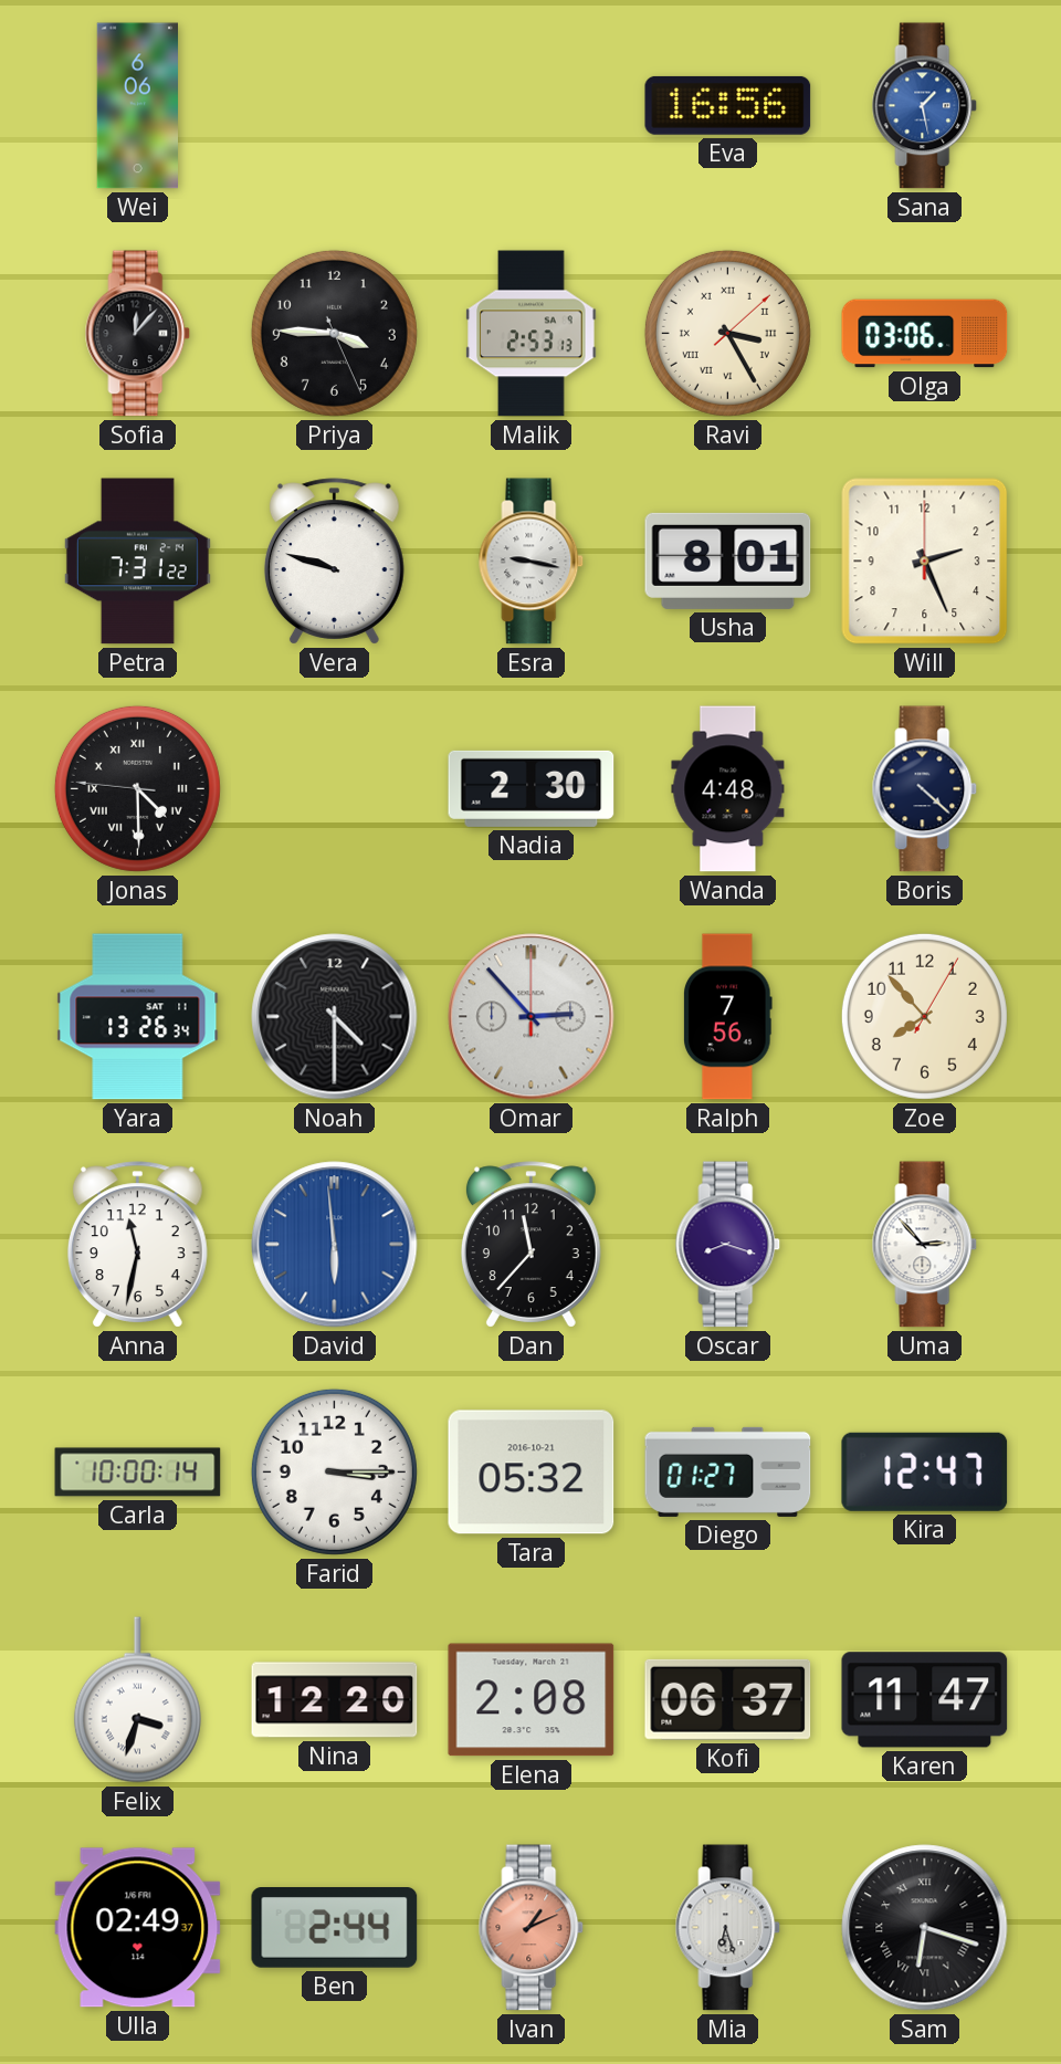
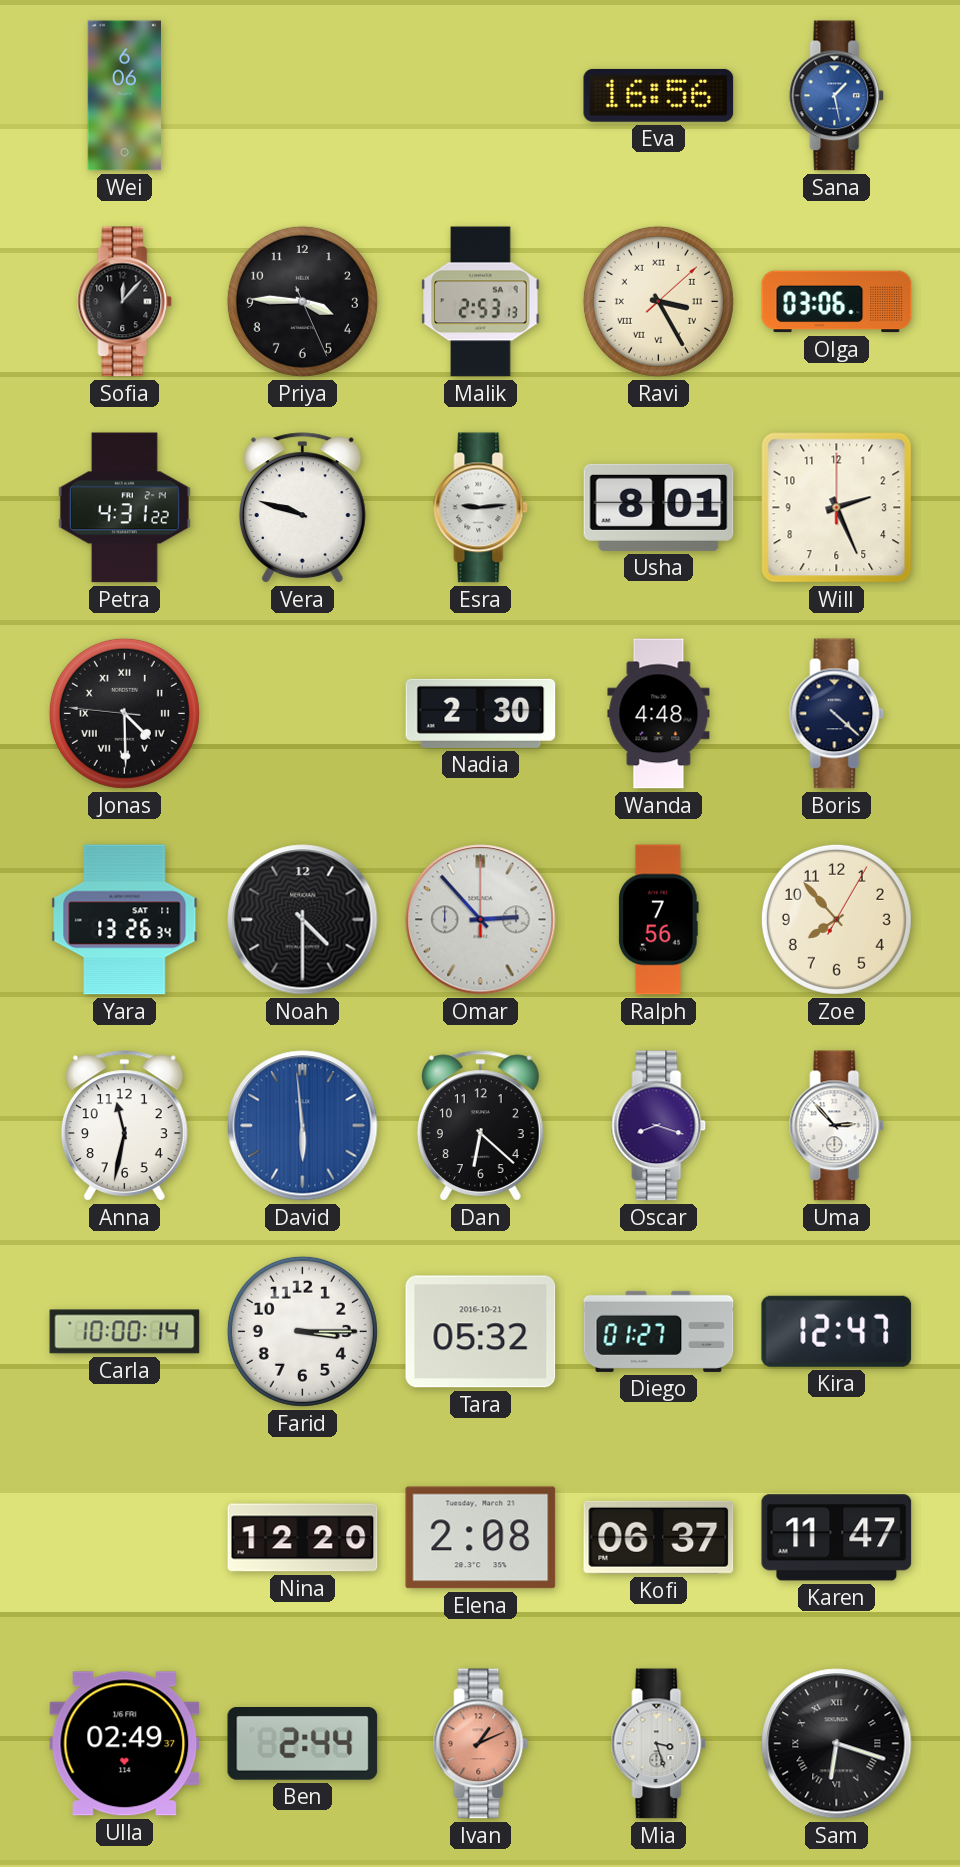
Petra: 7:31 -> 4:31
Esra: 9:17 -> 9:14
Dan: 11:37 -> 6:22
Felix: 3:33 -> none
Mia: 6:27 -> 3:27
